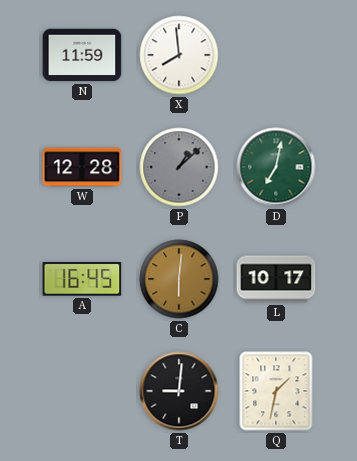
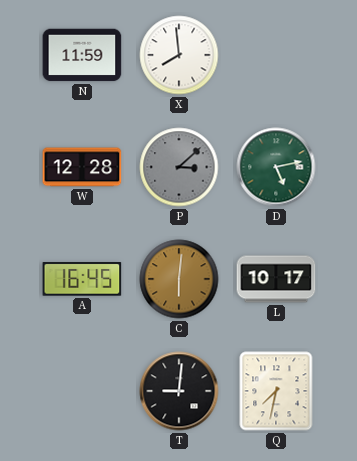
P: 1:08 -> 3:08
D: 7:02 -> 5:13
Q: 1:32 -> 7:32
